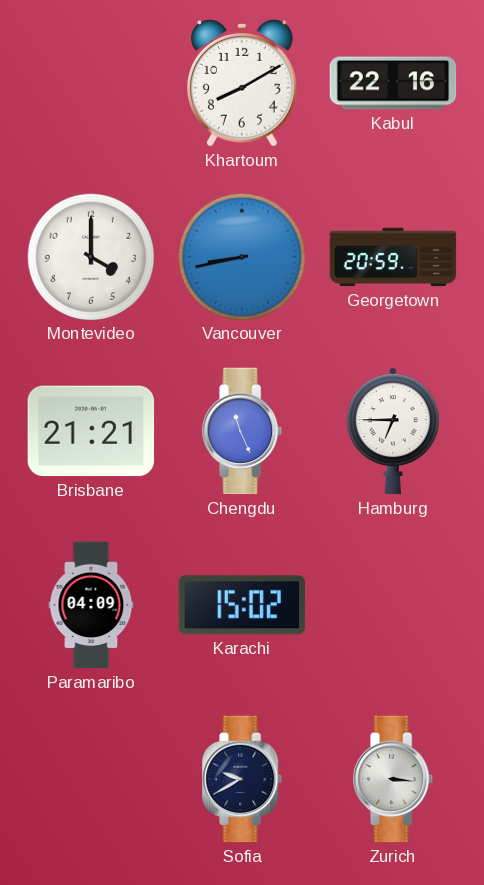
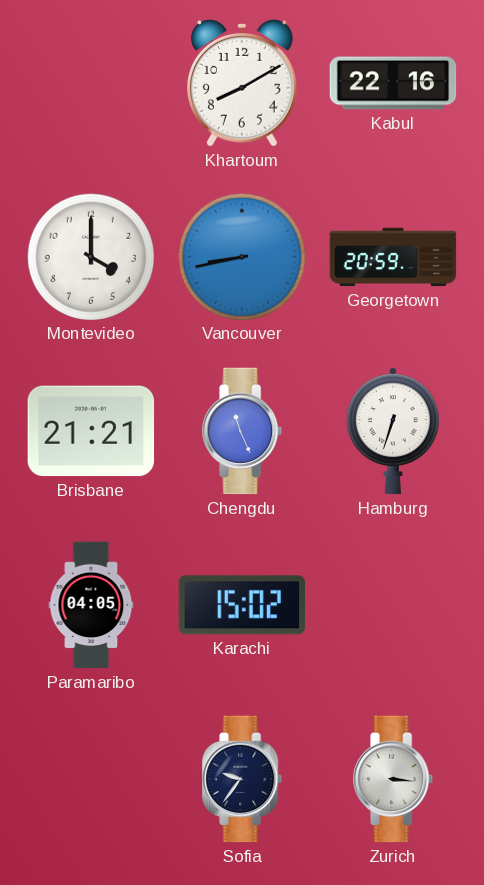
Hamburg: 6:45 -> 6:33
Paramaribo: 04:09 -> 04:05
Sofia: 9:40 -> 9:36
